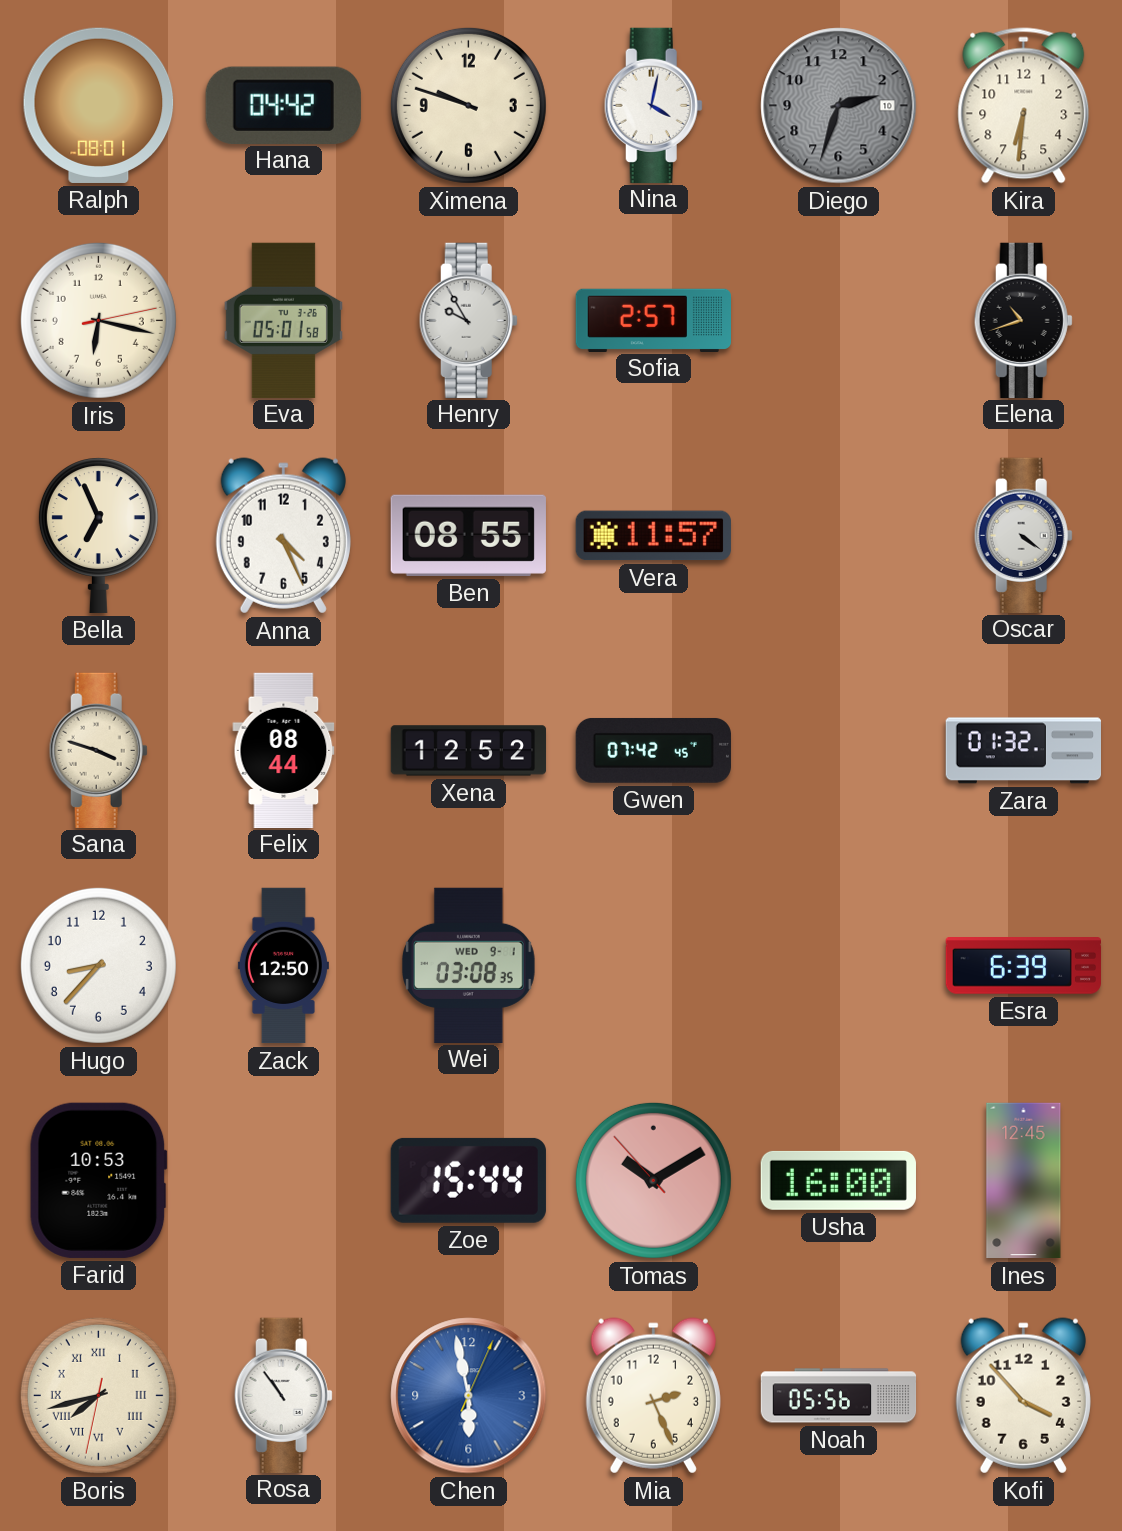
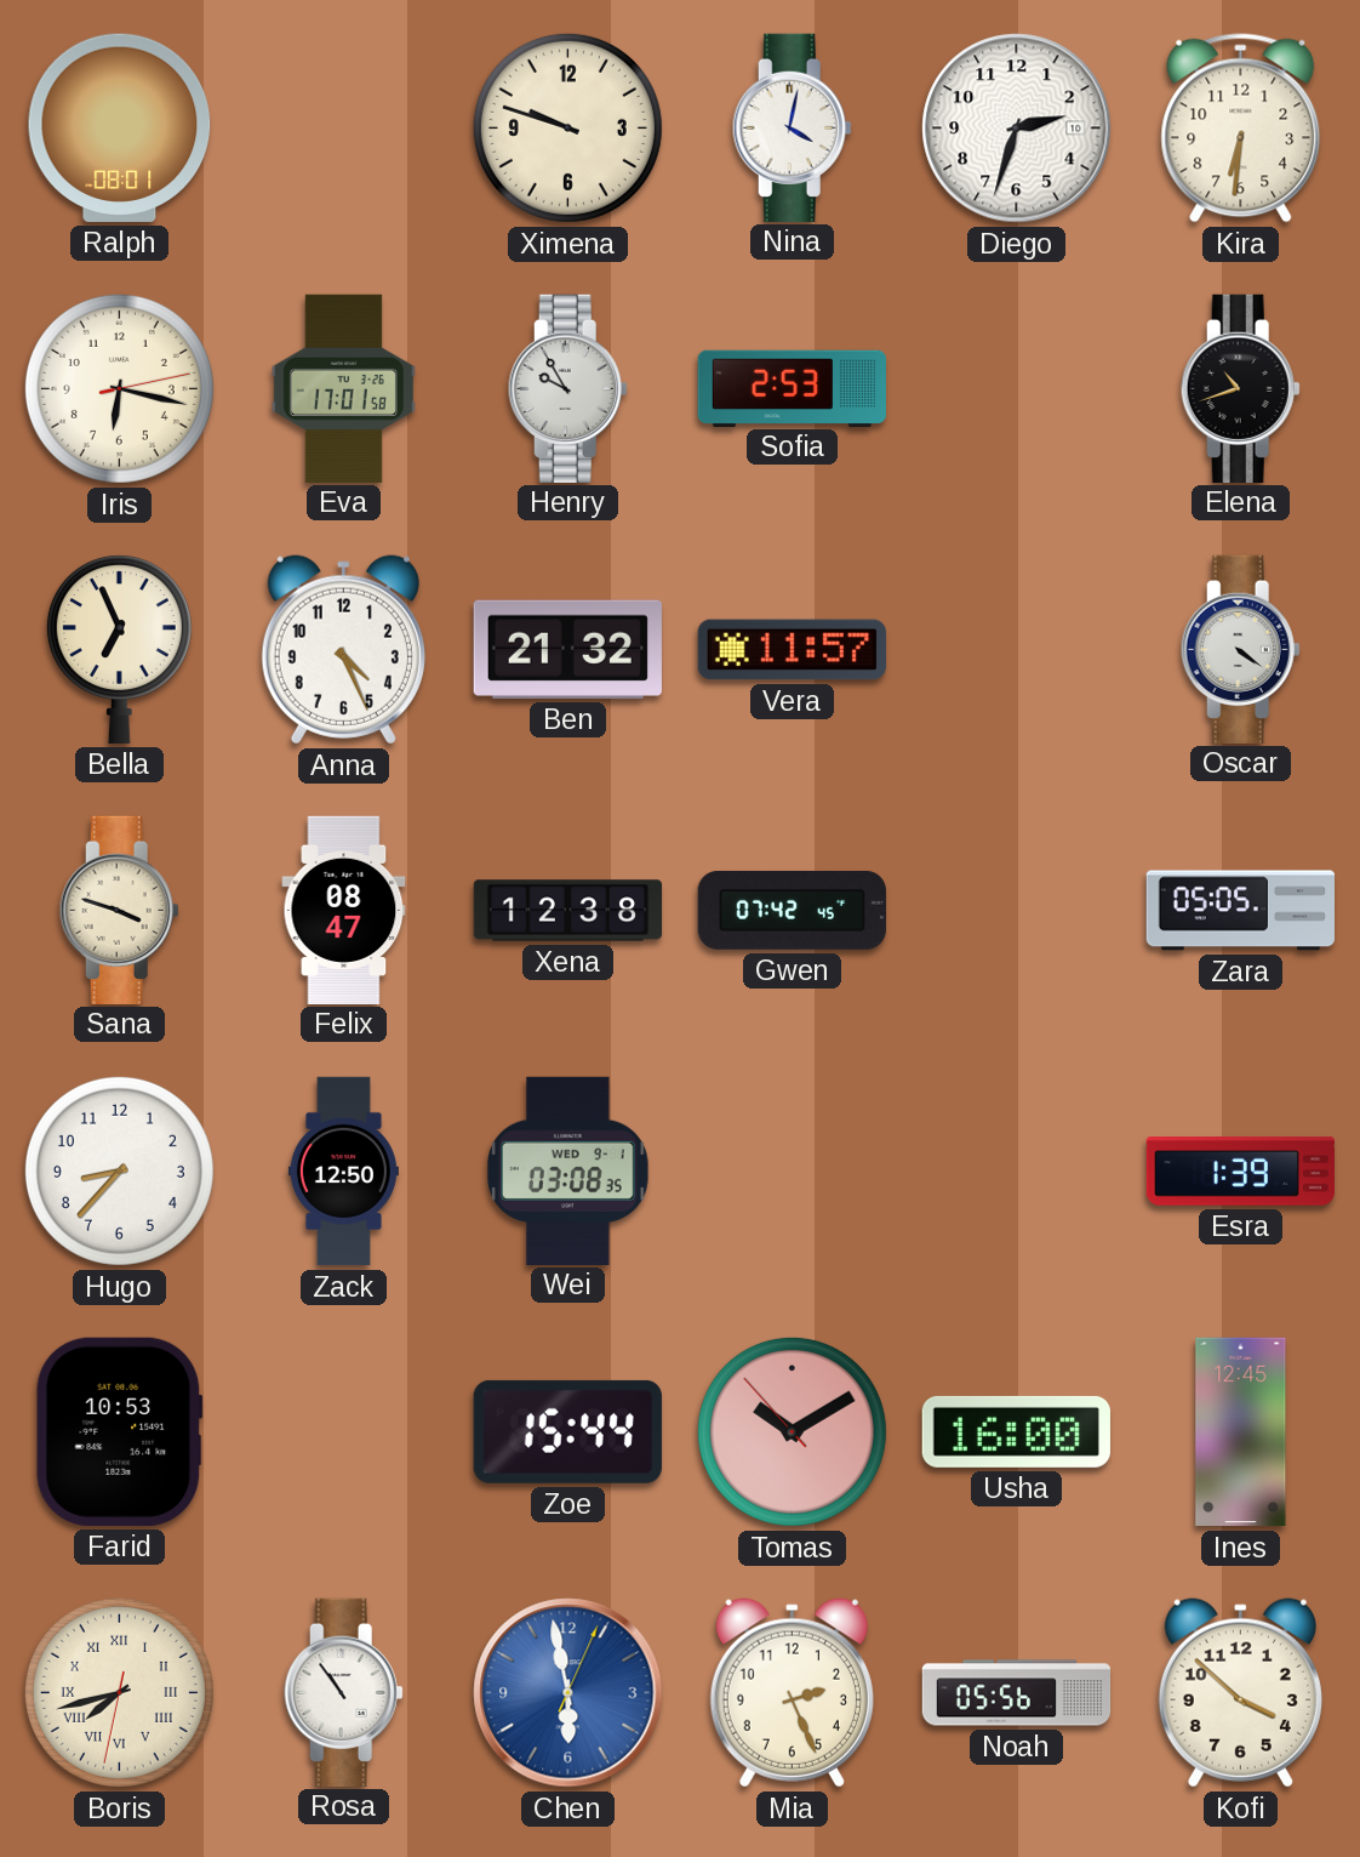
Hana: 04:42 -> none
Diego dial: grey -> white
Eva: 05:01 -> 17:01
Sofia: 2:57 -> 2:53
Ben: 08:55 -> 21:32
Felix: 08:44 -> 08:47
Xena: 12:52 -> 12:38
Zara: 01:32 -> 05:05
Esra: 6:39 -> 1:39
Kofi: 3:53 -> 3:52
